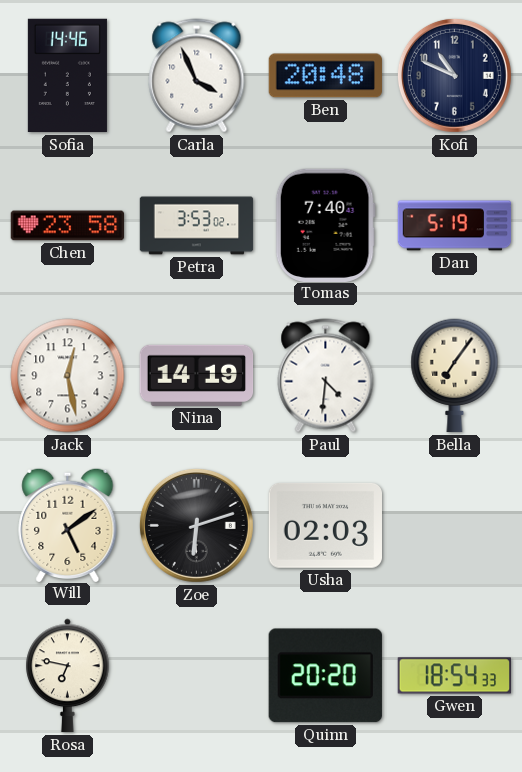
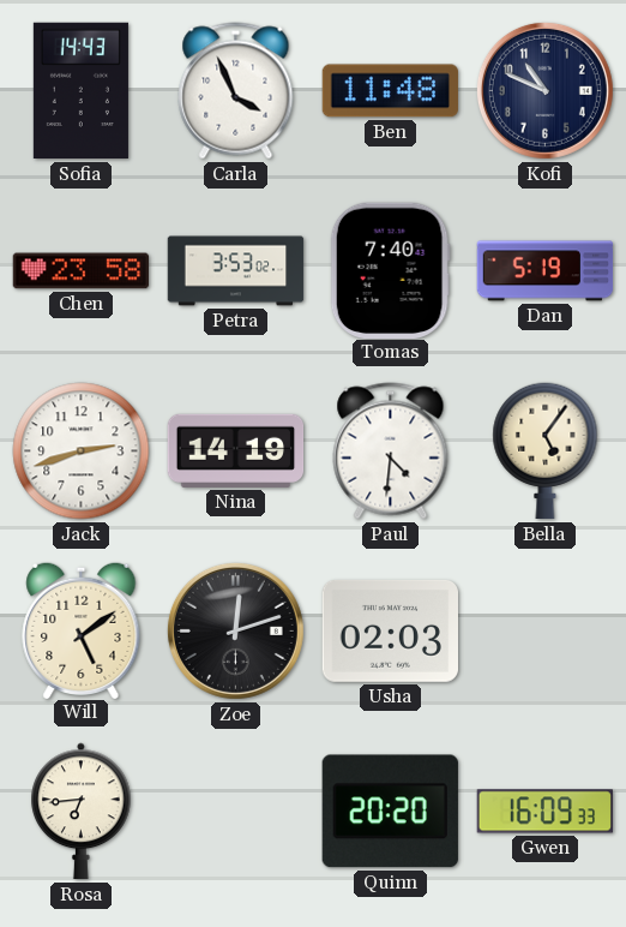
Sofia: 14:46 -> 14:43
Ben: 20:48 -> 11:48
Jack: 12:28 -> 2:42
Bella: 7:06 -> 5:06
Zoe: 6:12 -> 12:12
Rosa: 6:47 -> 6:44
Gwen: 18:54 -> 16:09
